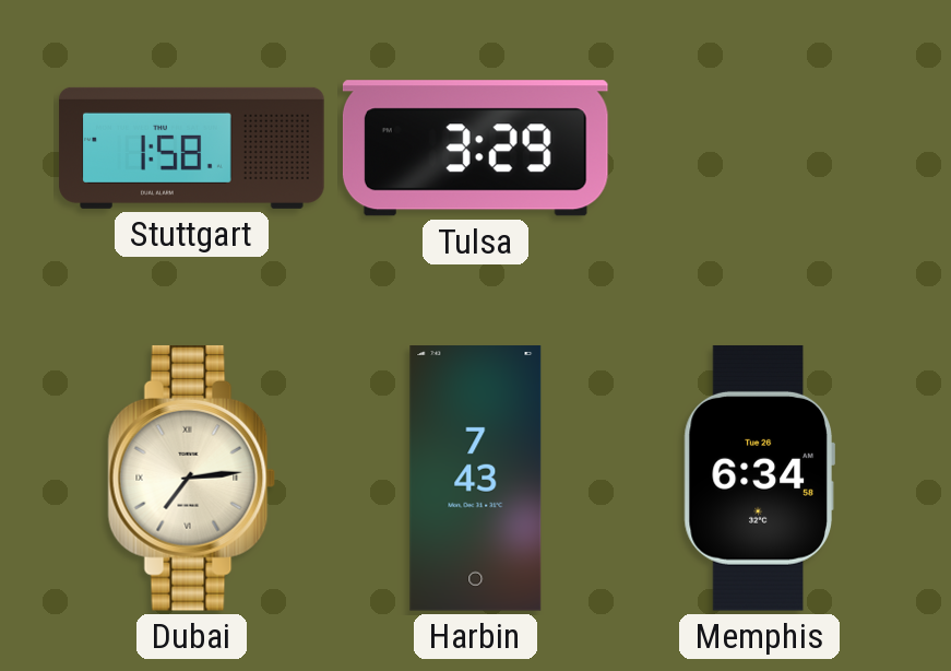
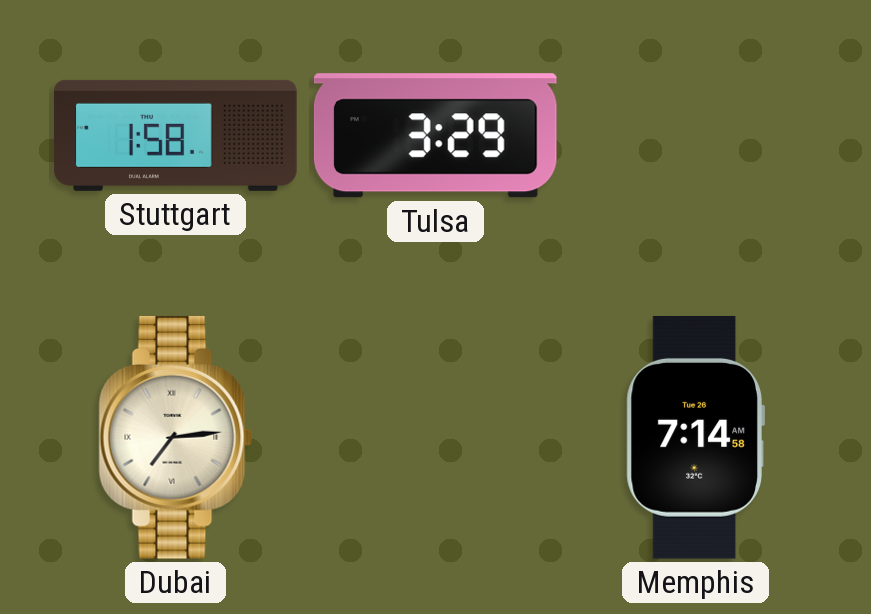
Harbin: 7:43 -> none
Memphis: 6:34 -> 7:14
